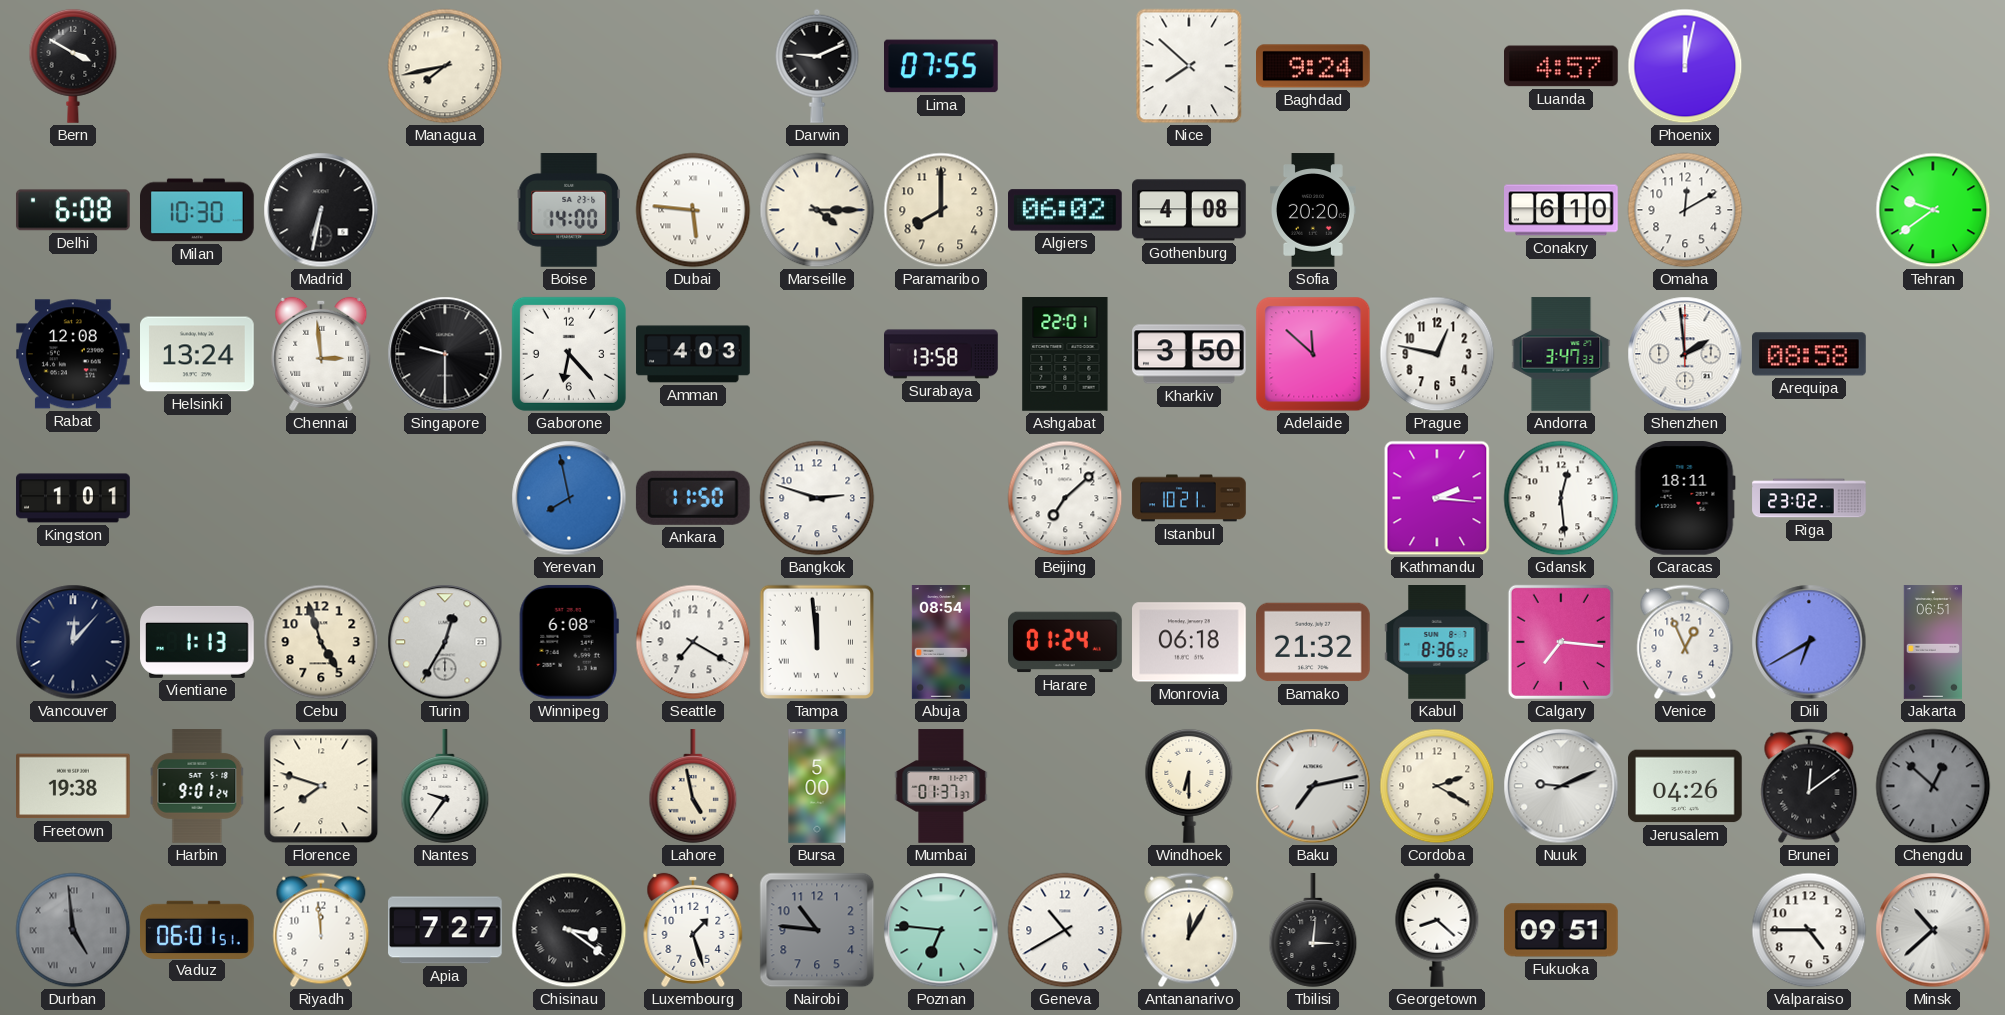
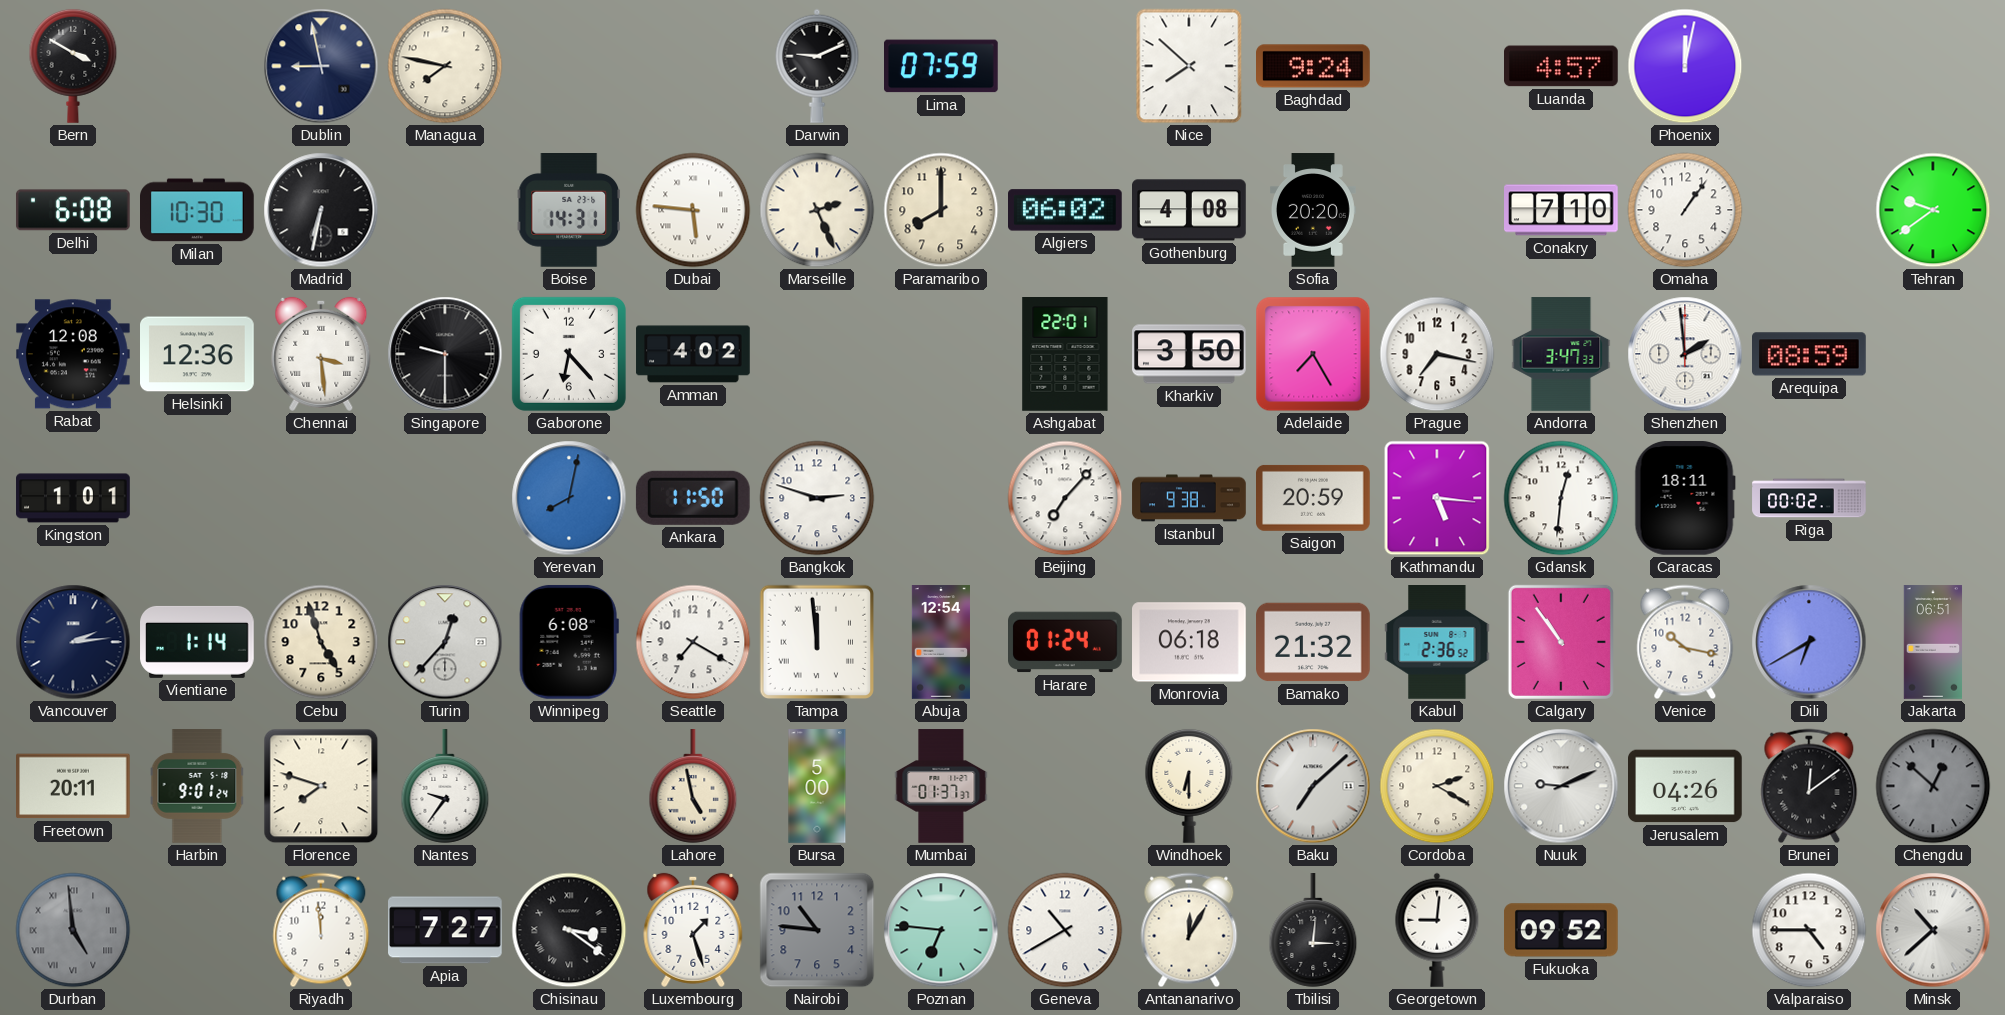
Dublin: none -> 8:58
Managua: 7:43 -> 7:47
Lima: 07:55 -> 07:59
Boise: 14:00 -> 14:31
Marseille: 4:15 -> 2:26
Conakry: 6:10 -> 7:10
Omaha: 12:10 -> 1:06
Helsinki: 13:24 -> 12:36
Chennai: 2:59 -> 3:29
Amman: 4:03 -> 4:02
Surabaya: 13:58 -> none
Adelaide: 11:52 -> 7:25
Prague: 12:47 -> 7:17
Arequipa: 08:58 -> 08:59
Yerevan: 7:58 -> 8:02
Beijing: 7:08 -> 7:07
Istanbul: 10:21 -> 9:38
Saigon: none -> 20:59
Kathmandu: 2:16 -> 5:16
Gdansk: 12:29 -> 12:31
Riga: 23:02 -> 00:02
Vancouver: 12:07 -> 2:14
Vientiane: 1:13 -> 1:14
Turin: 12:35 -> 12:37
Abuja: 08:54 -> 12:54
Kabul: 8:36 -> 2:36
Calgary: 7:16 -> 10:54
Venice: 12:56 -> 10:17
Freetown: 19:38 -> 20:11
Baku: 7:13 -> 7:08
Vaduz: 06:01 -> none
Georgetown: 8:22 -> 9:01
Fukuoka: 09:51 -> 09:52
